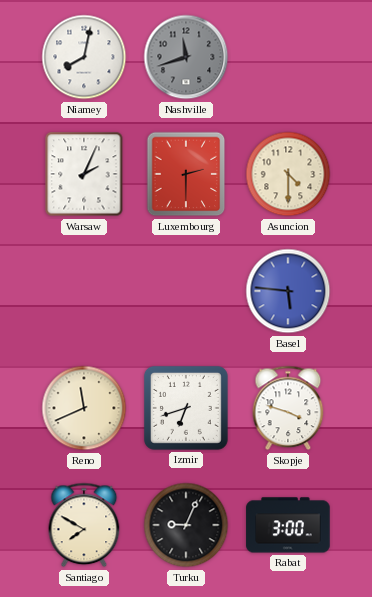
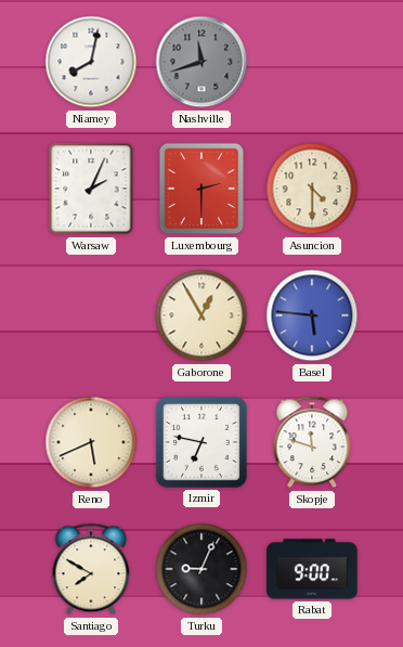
Gaborone: none -> 12:55
Reno: 11:41 -> 5:41
Izmir: 6:42 -> 6:47
Skopje: 3:48 -> 11:48
Rabat: 3:00 -> 9:00
